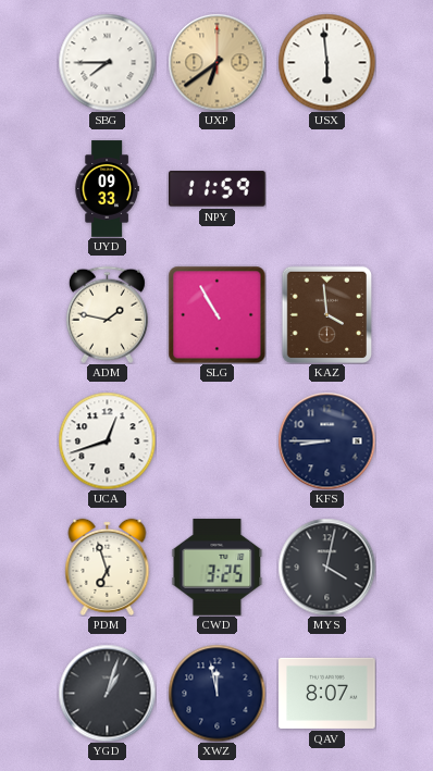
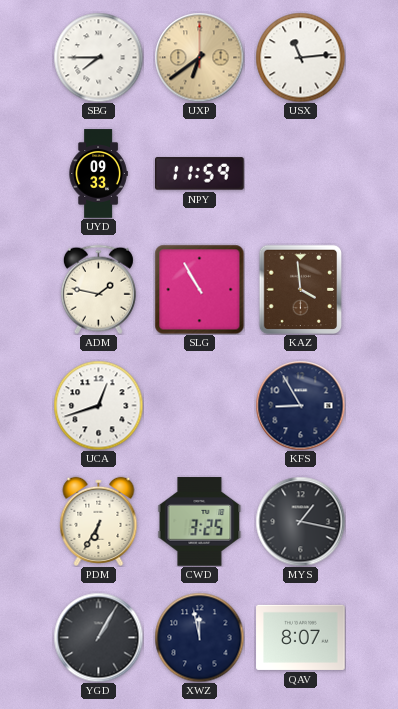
USX: 5:59 -> 11:14
KFS: 8:45 -> 8:55
PDM: 6:57 -> 6:35
MYS: 4:02 -> 1:17
YGD: 1:03 -> 1:05
